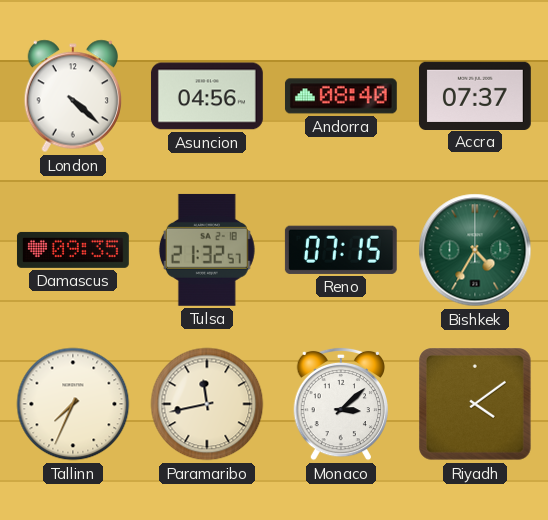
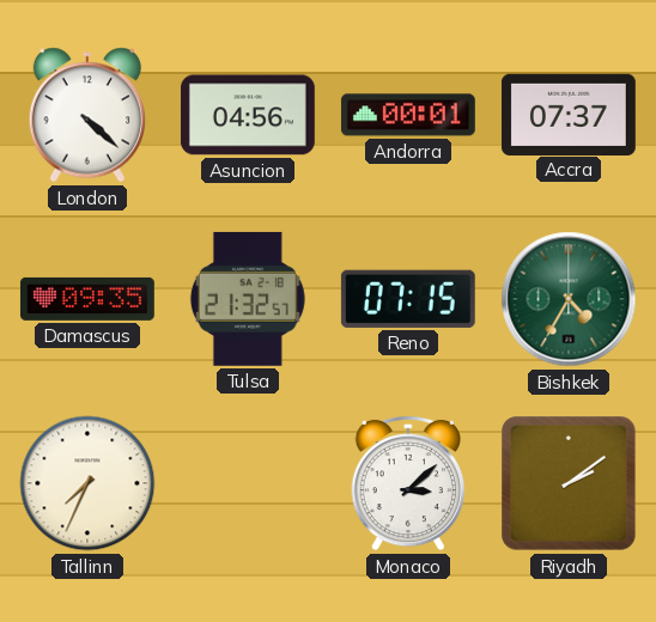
Andorra: 08:40 -> 00:01
Paramaribo: 11:43 -> none
Riyadh: 4:09 -> 2:09
